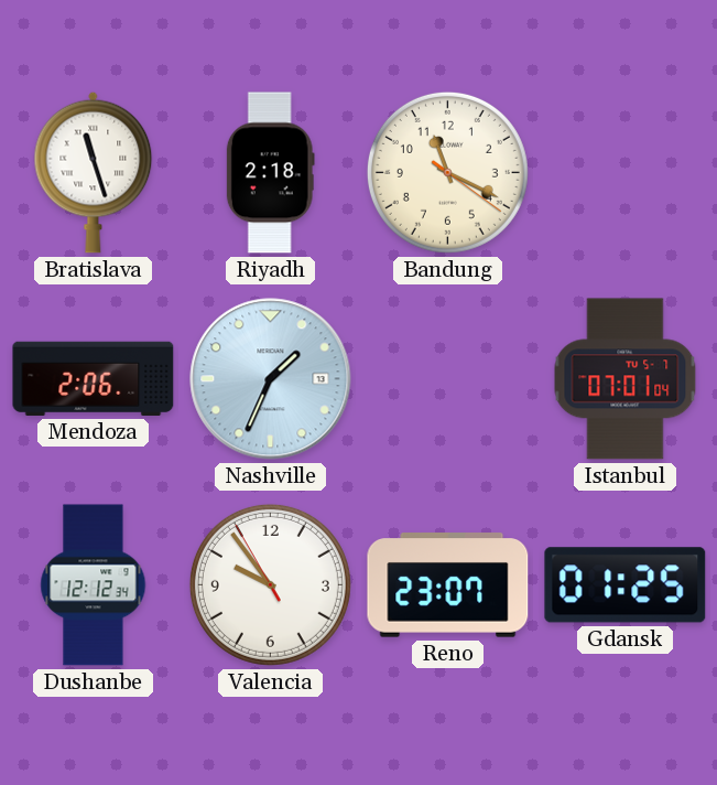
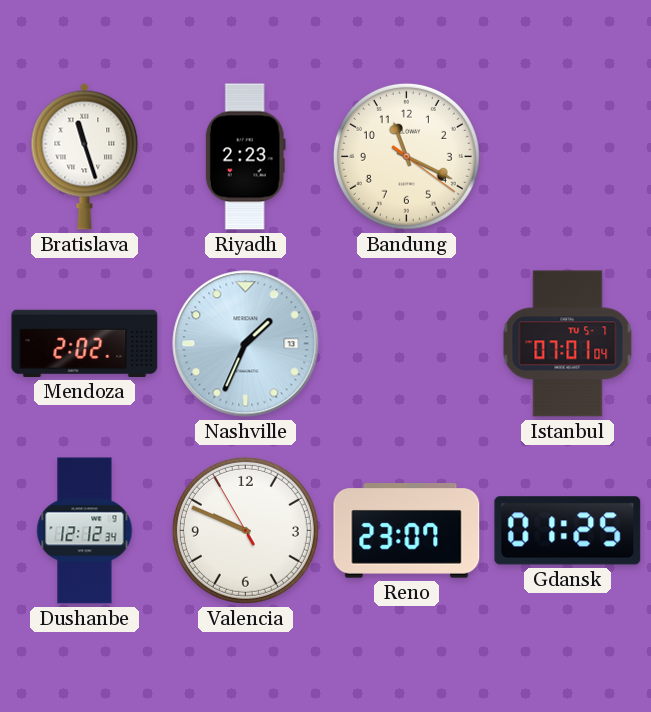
Riyadh: 2:18 -> 2:23
Mendoza: 2:06 -> 2:02
Valencia: 9:53 -> 9:48
